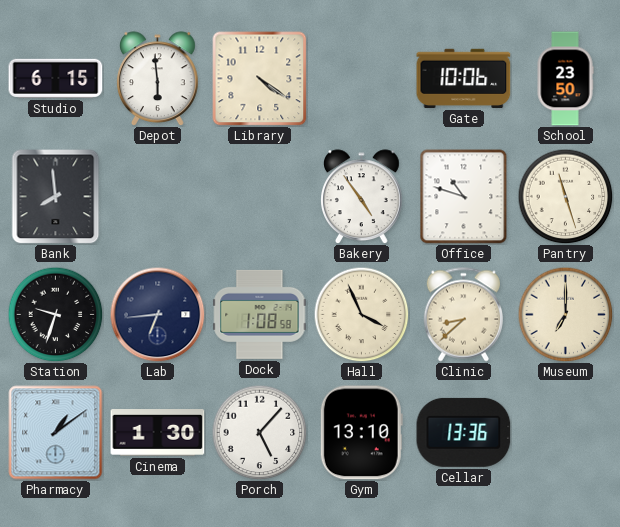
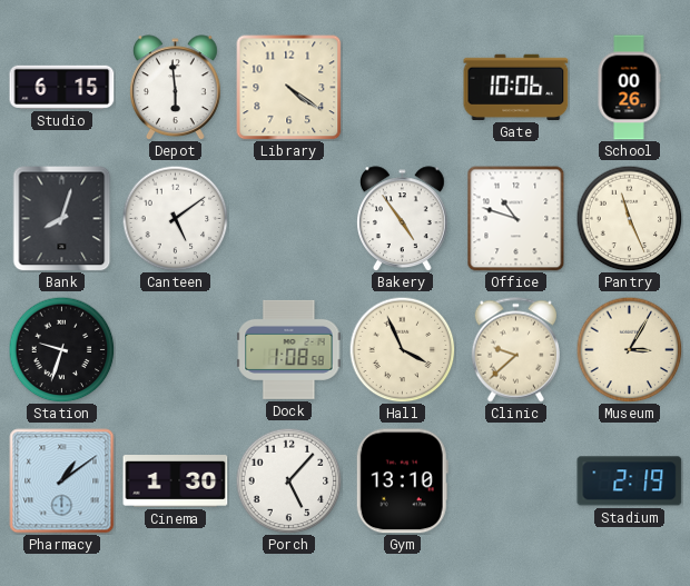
School: 23:50 -> 00:26
Bank: 7:59 -> 8:03
Canteen: none -> 5:09
Pantry: 11:27 -> 11:26
Lab: 6:44 -> none
Clinic: 8:38 -> 9:38
Museum: 7:00 -> 3:05
Cellar: 13:36 -> none
Stadium: none -> 2:19
